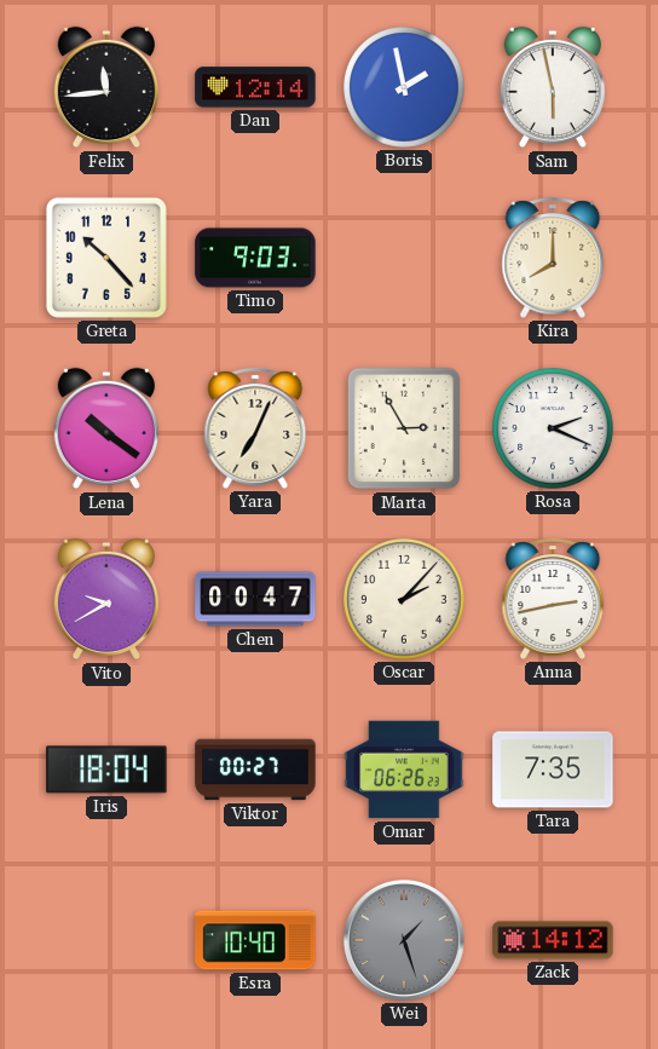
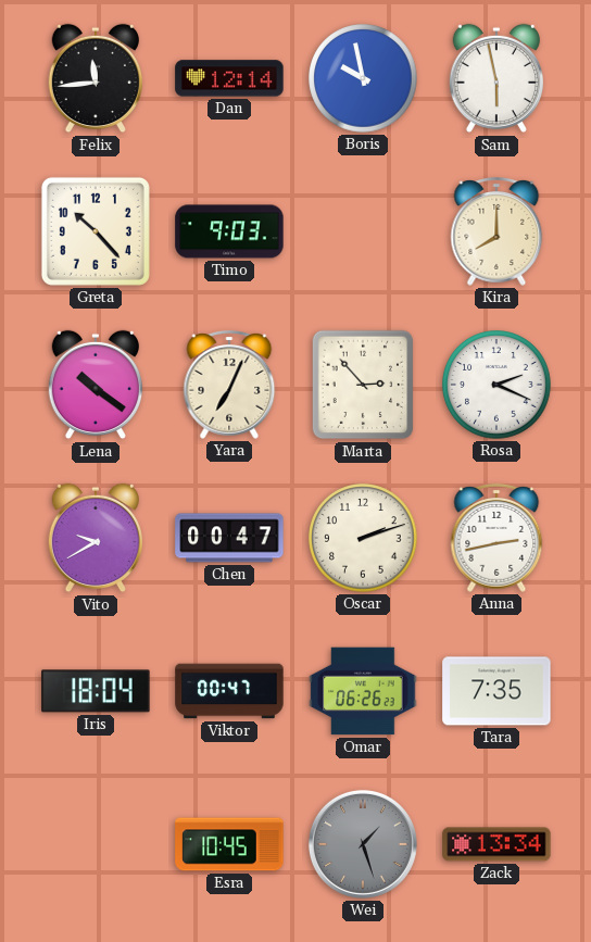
Boris: 1:58 -> 9:58
Marta: 2:55 -> 2:53
Oscar: 2:07 -> 2:12
Viktor: 00:27 -> 00:47
Esra: 10:40 -> 10:45
Zack: 14:12 -> 13:34
